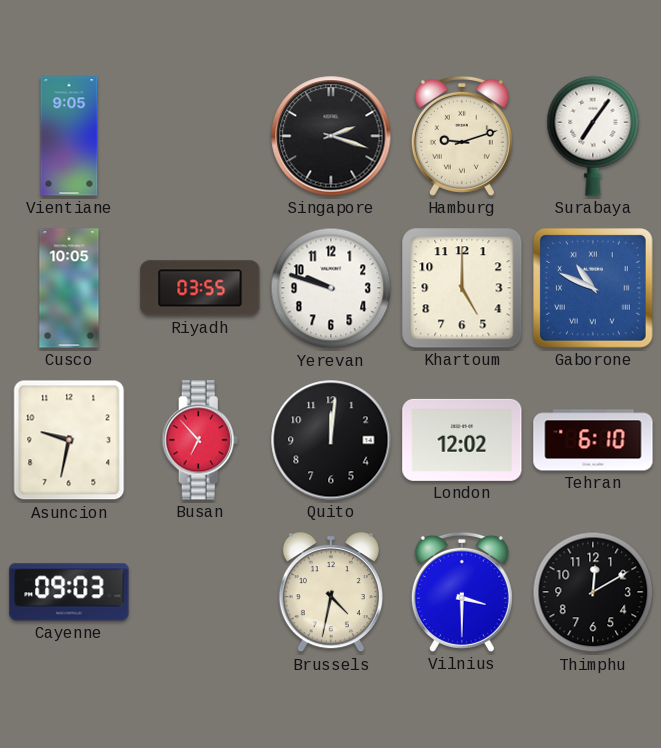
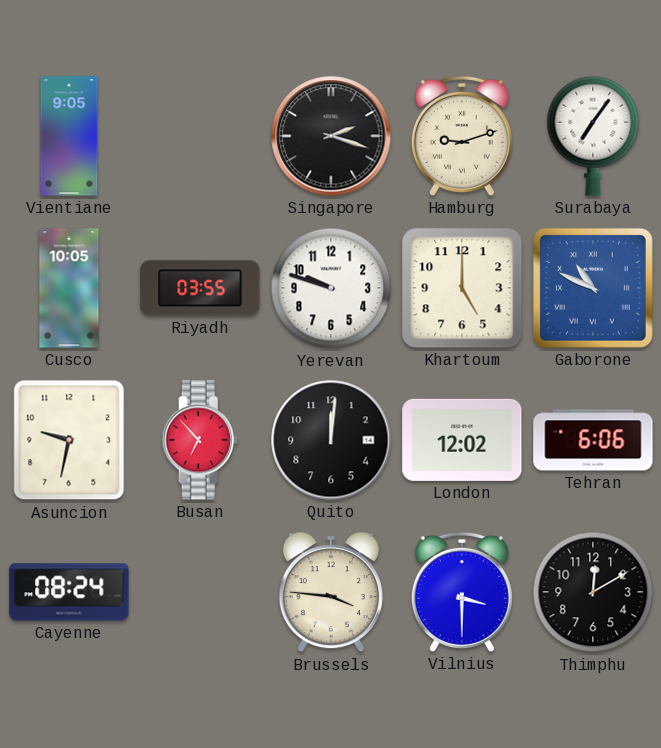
Tehran: 6:10 -> 6:06
Cayenne: 09:03 -> 08:24
Brussels: 4:32 -> 3:46
